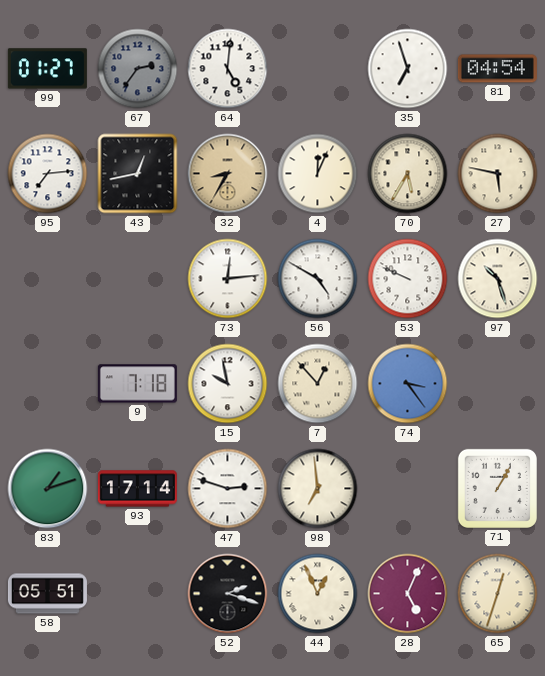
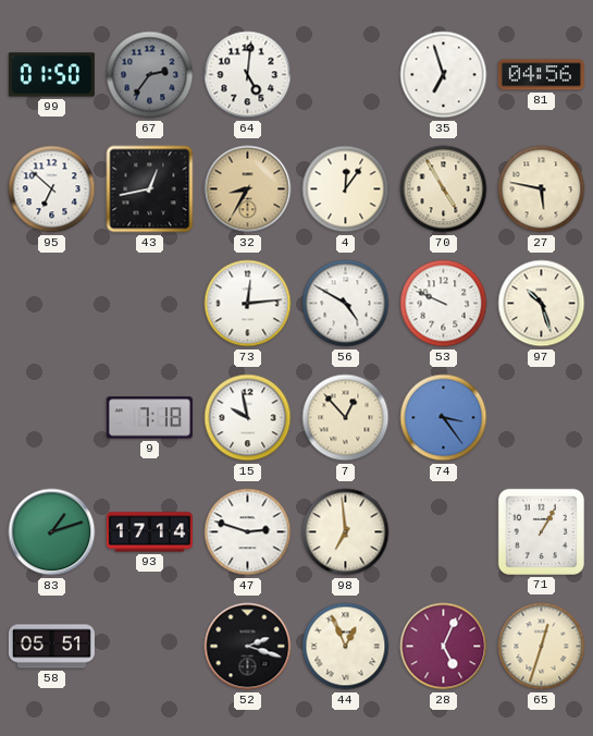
99: 01:27 -> 01:50
81: 04:54 -> 04:56
95: 7:14 -> 6:52
4: 12:04 -> 12:06
70: 5:35 -> 4:55
